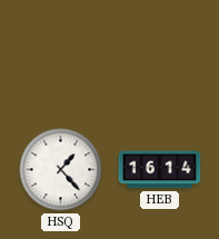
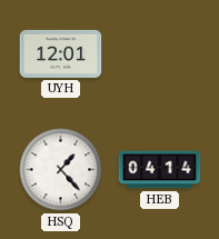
UYH: none -> 12:01
HEB: 16:14 -> 04:14
